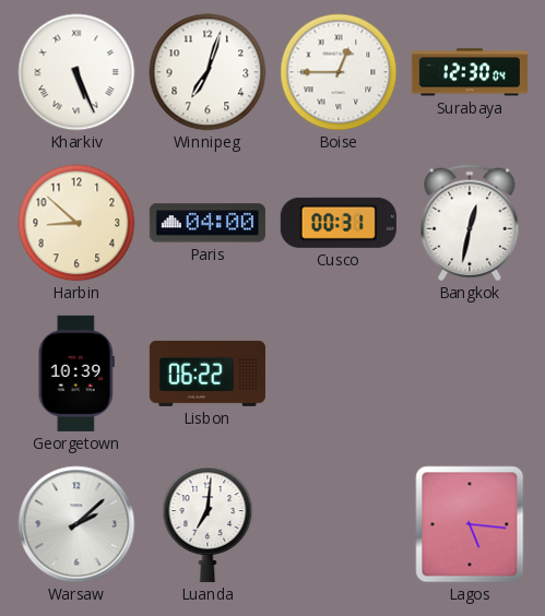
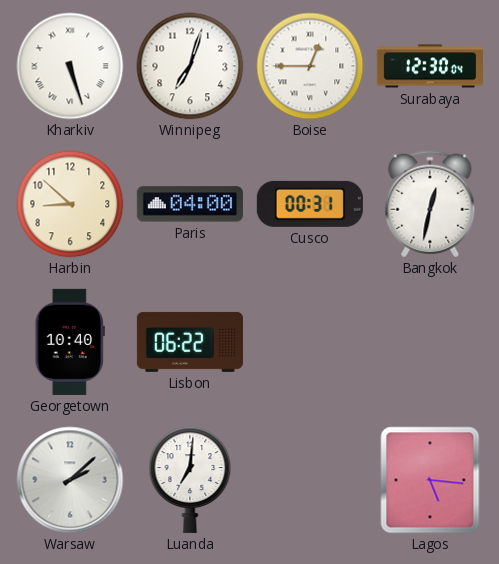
Kharkiv: 5:26 -> 5:27
Georgetown: 10:39 -> 10:40
